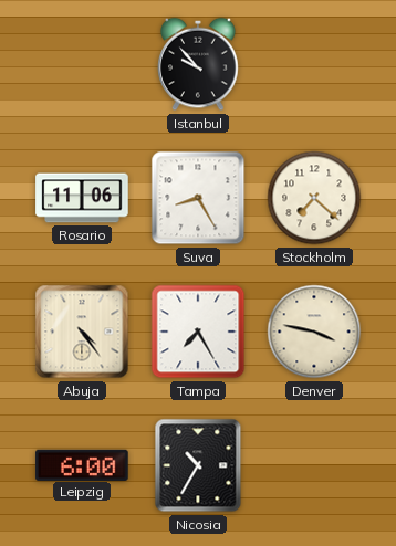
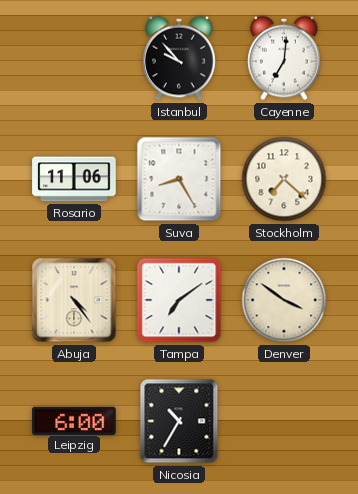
Cayenne: none -> 7:01
Tampa: 7:25 -> 7:09
Denver: 3:47 -> 3:51
